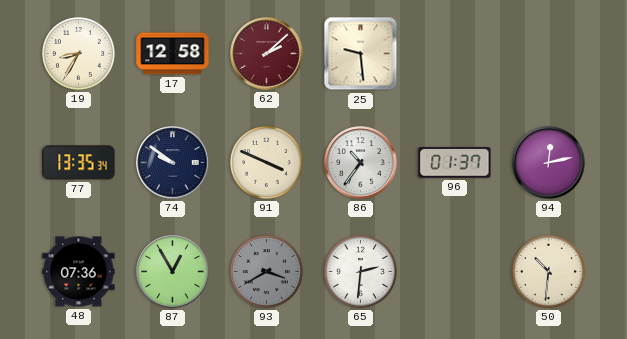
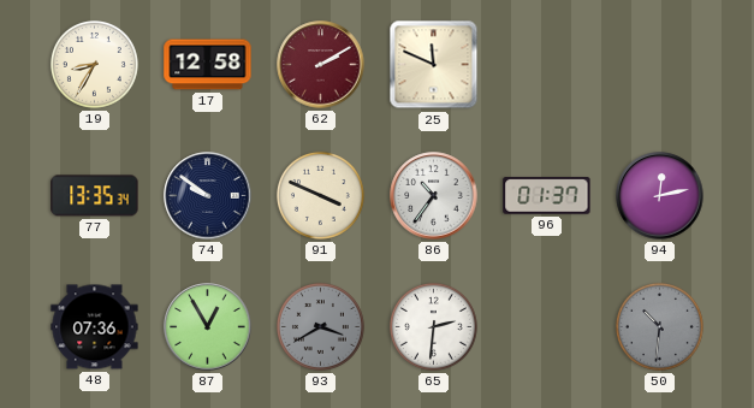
62: 2:08 -> 2:10
25: 9:29 -> 11:49
50 dial: cream -> grey
